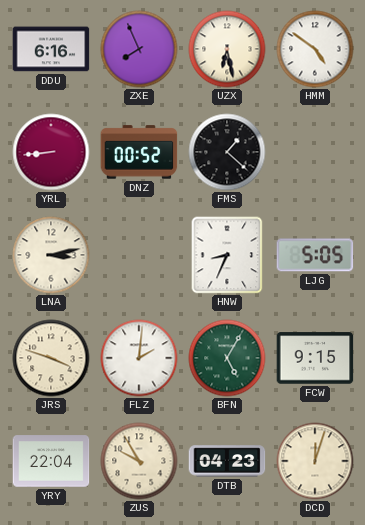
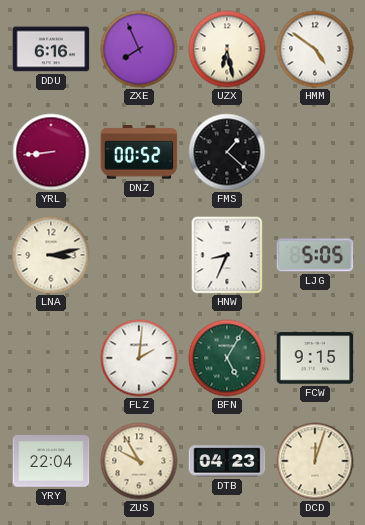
JRS: 3:48 -> none
